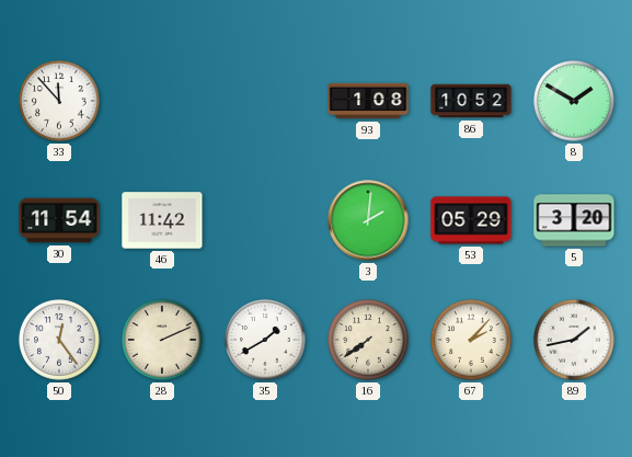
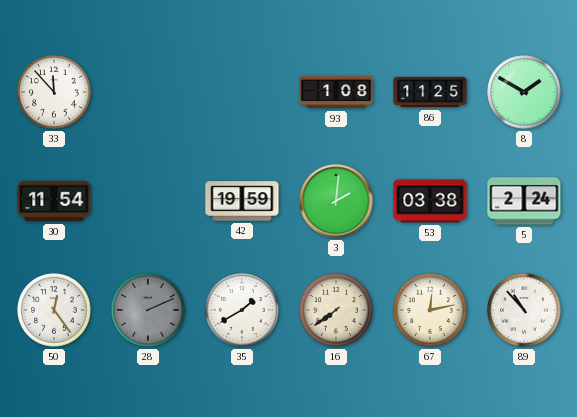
86: 10:52 -> 11:25
46: 11:42 -> none
42: none -> 19:59
53: 05:29 -> 03:38
5: 3:20 -> 2:24
28 dial: cream -> grey
67: 2:07 -> 12:13
89: 1:43 -> 10:53
